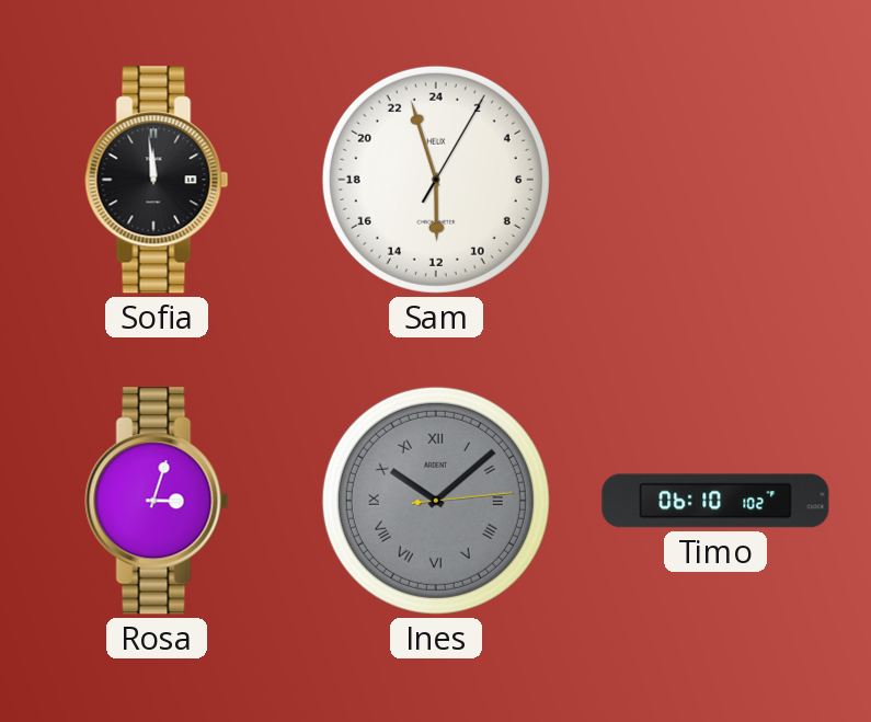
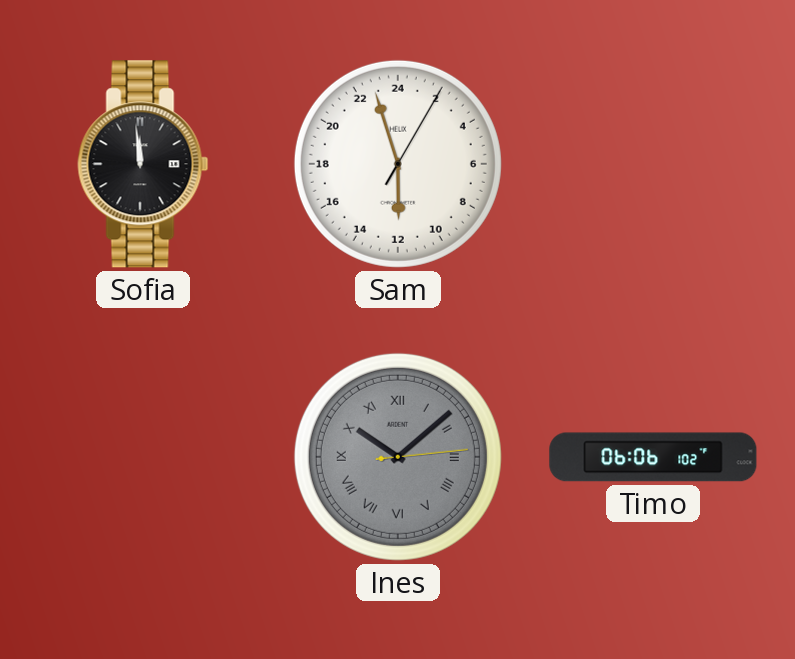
Rosa: 3:03 -> none
Timo: 06:10 -> 06:06
